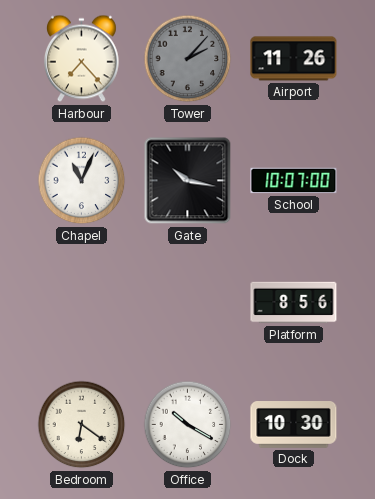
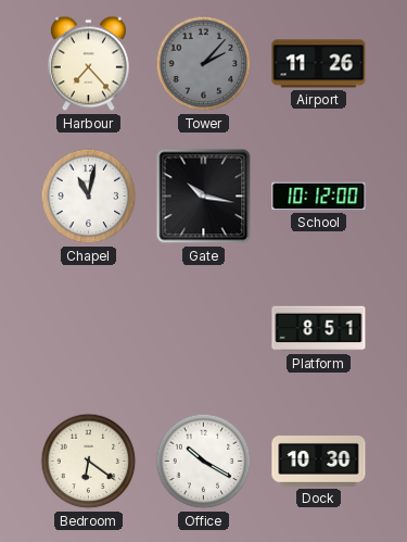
Chapel: 11:04 -> 11:02
School: 10:07 -> 10:12
Platform: 8:56 -> 8:51
